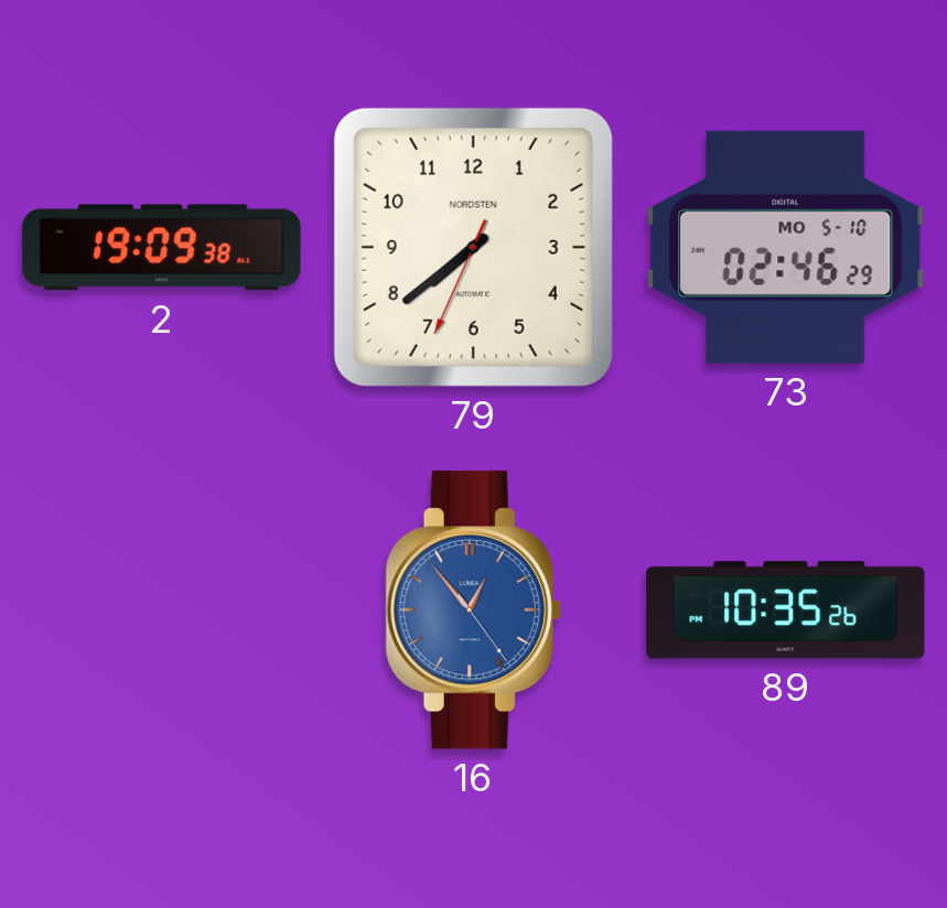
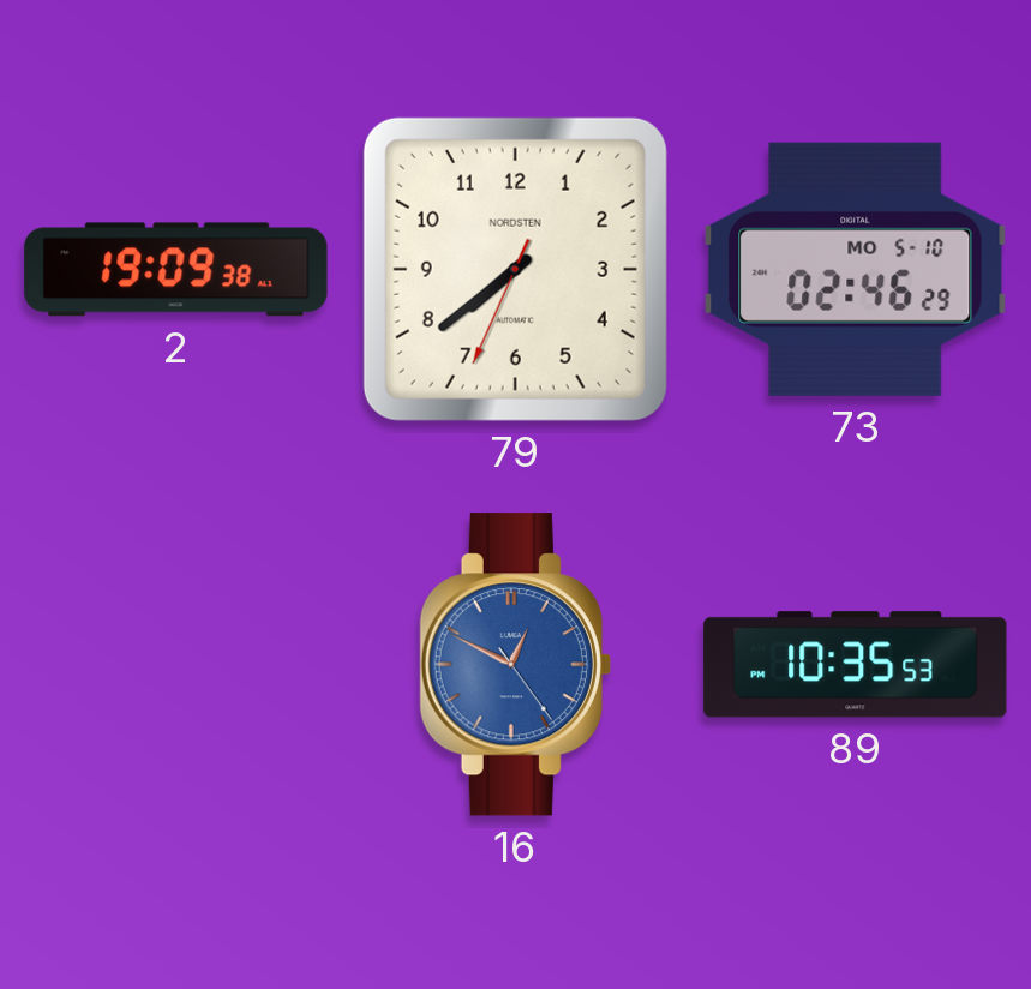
16: 12:53 -> 12:49
89: 10:35:26 -> 10:35:53
